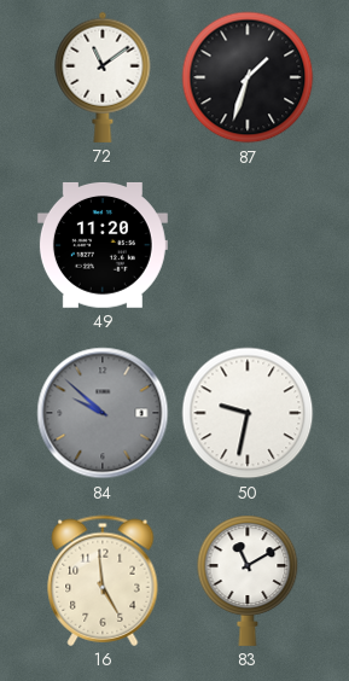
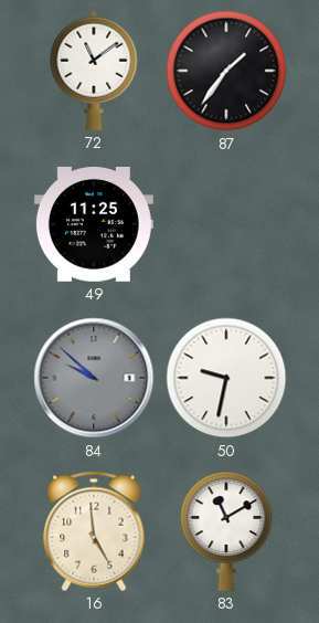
87: 1:33 -> 1:36
49: 11:20 -> 11:25
